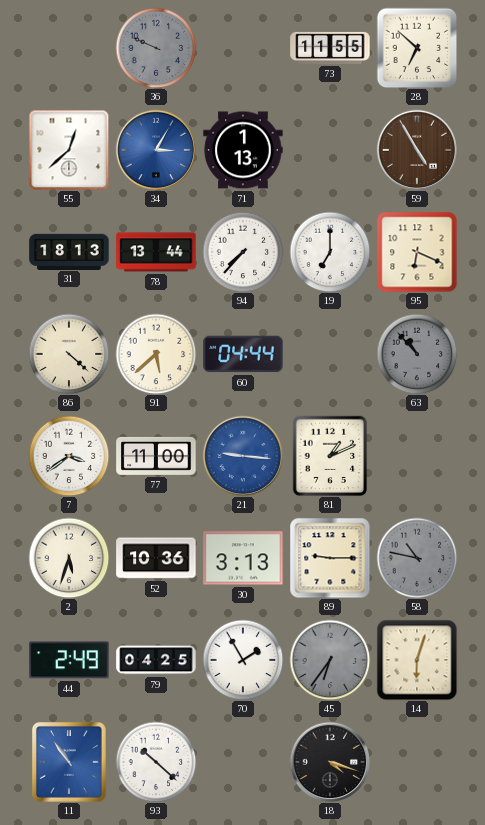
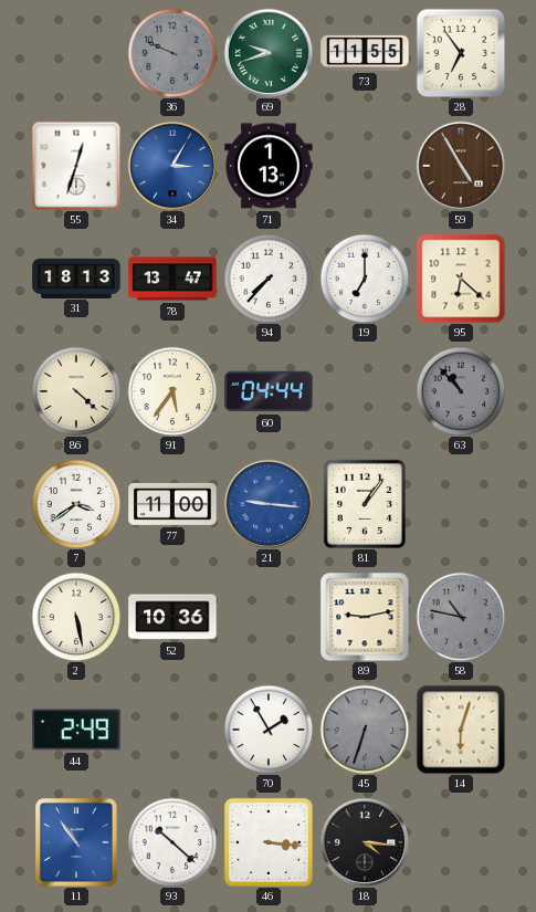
69: none -> 9:42
28: 6:52 -> 6:54
55: 12:38 -> 12:33
78: 13:44 -> 13:47
95: 6:19 -> 6:22
91: 5:38 -> 5:36
81: 1:11 -> 1:06
2: 5:33 -> 5:28
30: 3:13 -> none
89: 9:15 -> 9:13
79: 04:25 -> none
45: 6:36 -> 6:33
46: none -> 3:16
18: 4:18 -> 4:16
